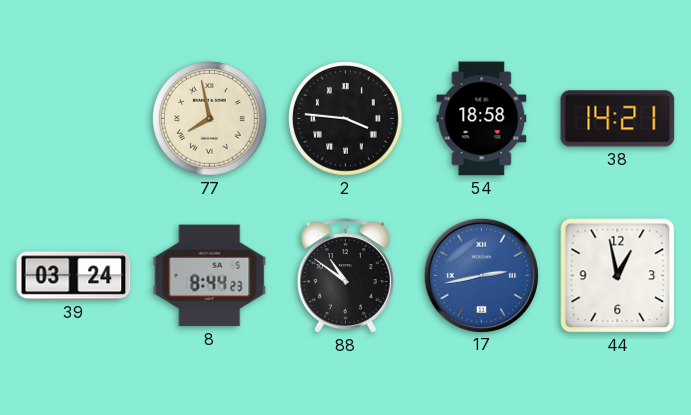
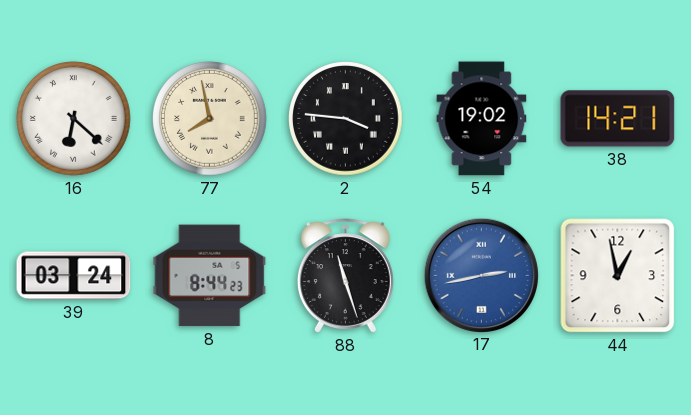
16: none -> 6:22
54: 18:58 -> 19:02
88: 10:51 -> 11:27
